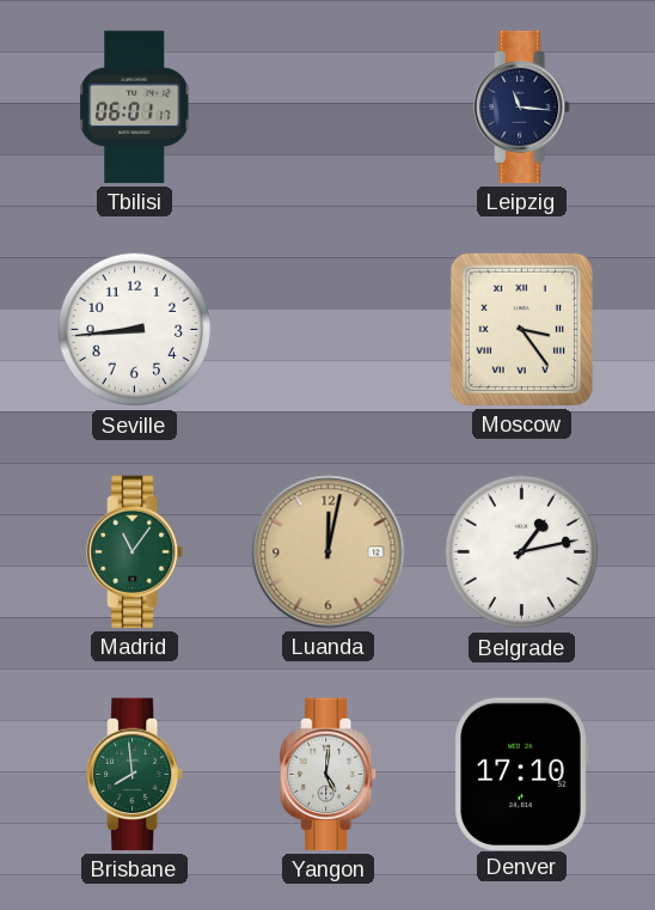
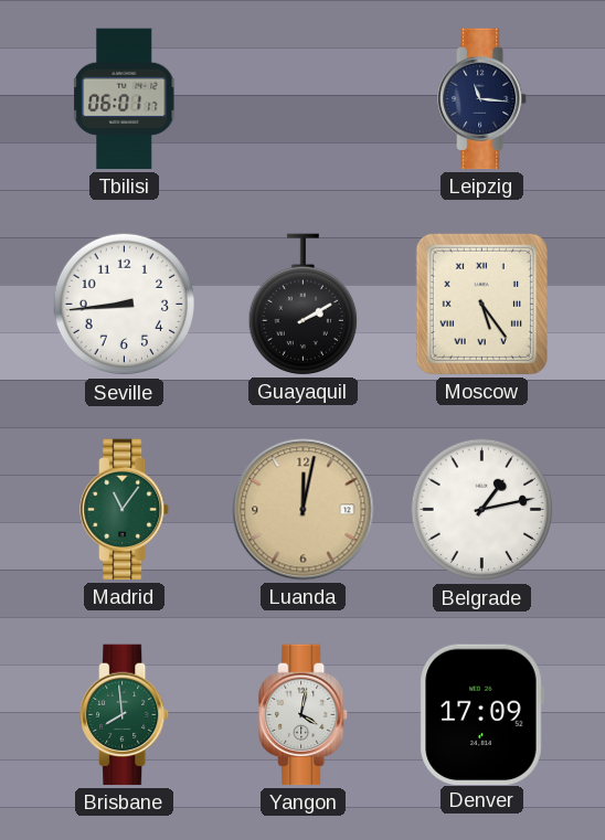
Guayaquil: none -> 2:10
Moscow: 3:24 -> 5:24
Yangon: 5:01 -> 4:02
Denver: 17:10 -> 17:09
